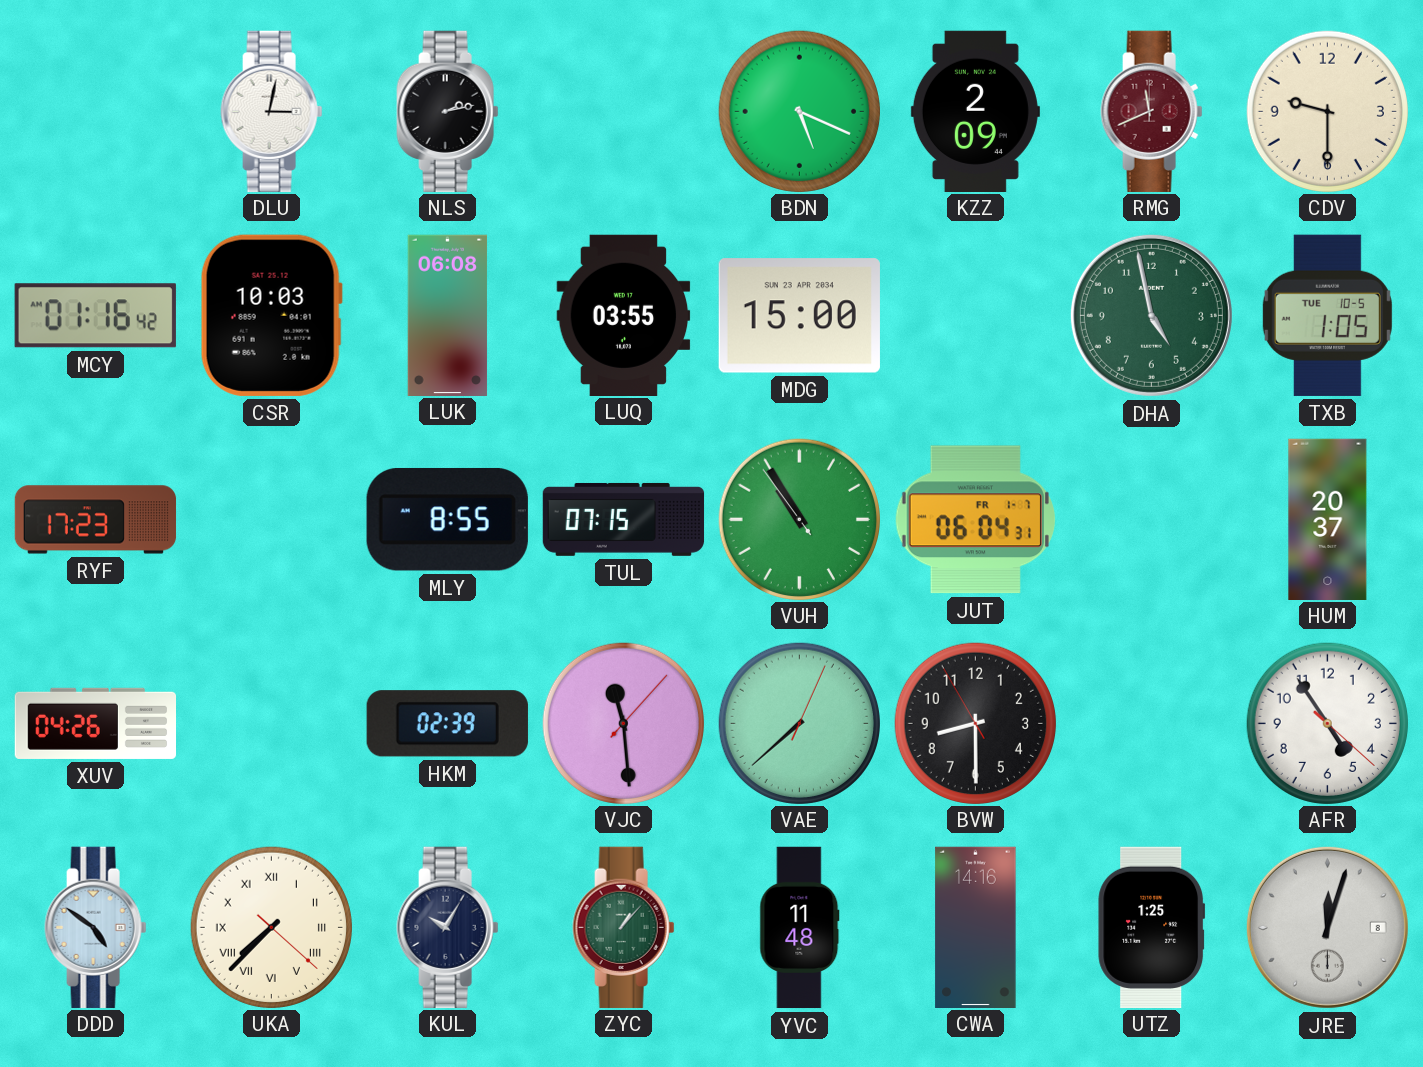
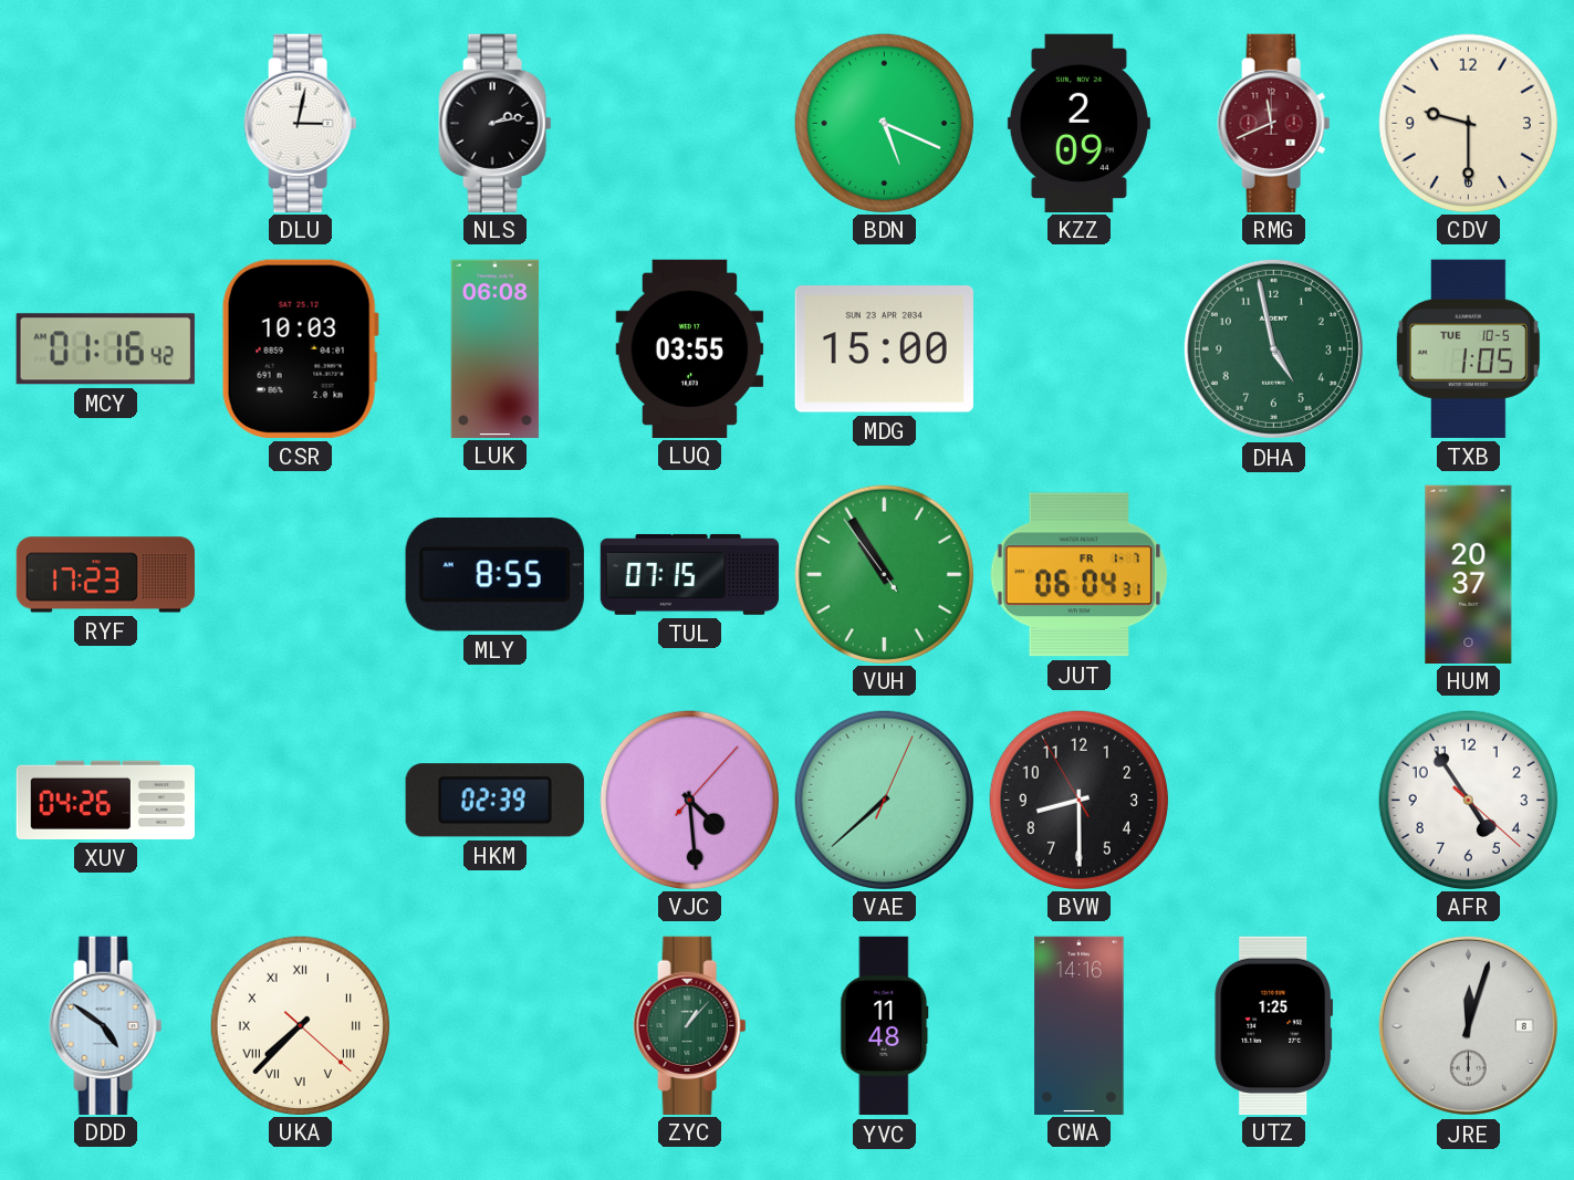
VJC: 11:29 -> 4:29
KUL: 10:05 -> none
